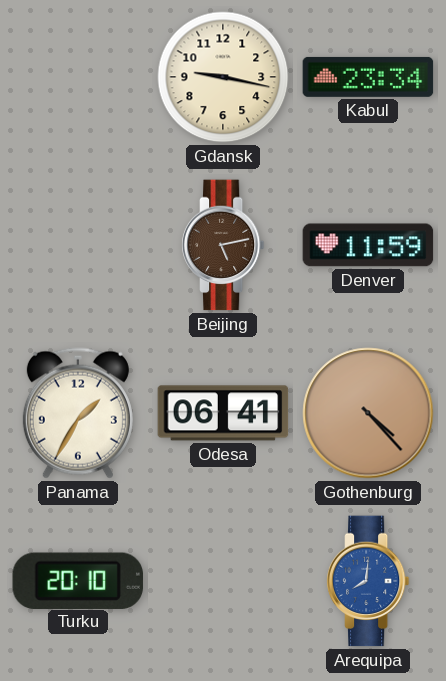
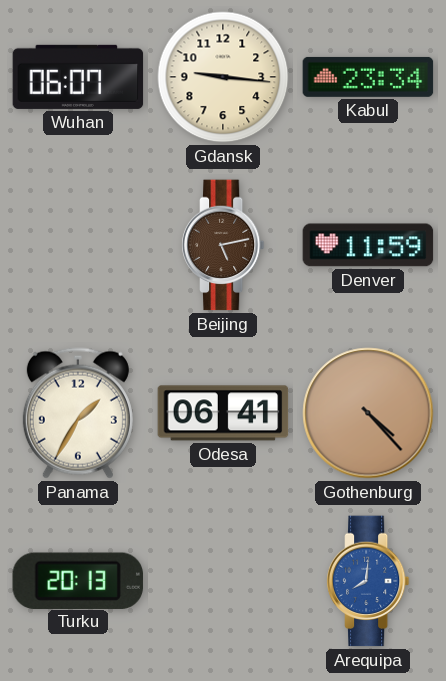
Wuhan: none -> 06:07
Gdansk: 9:17 -> 9:16
Turku: 20:10 -> 20:13
